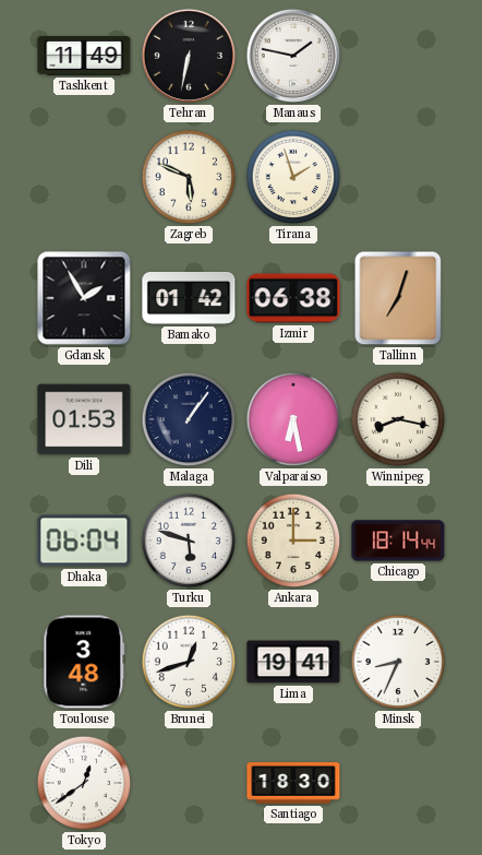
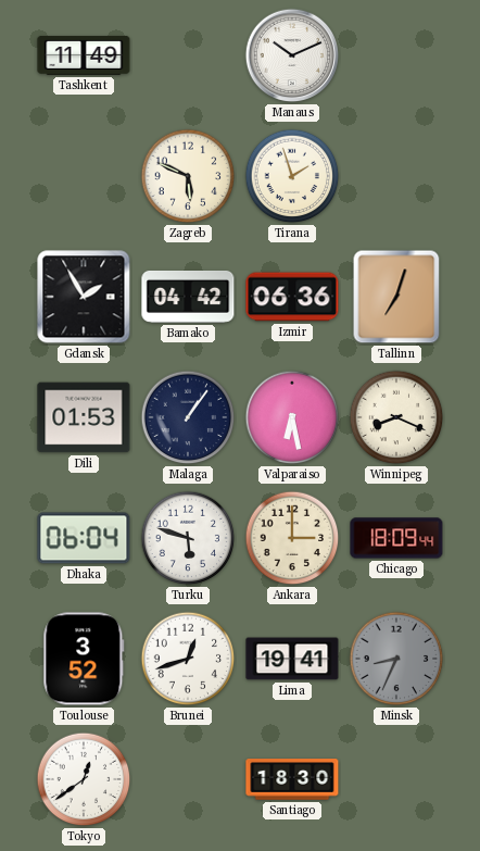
Tehran: 6:32 -> none
Manaus: 1:47 -> 10:11
Bamako: 01:42 -> 04:42
Izmir: 06:38 -> 06:36
Winnipeg: 8:17 -> 8:19
Chicago: 18:14 -> 18:09
Toulouse: 3:48 -> 3:52
Minsk dial: white -> grey
